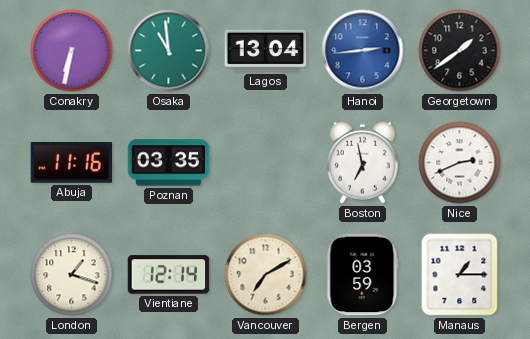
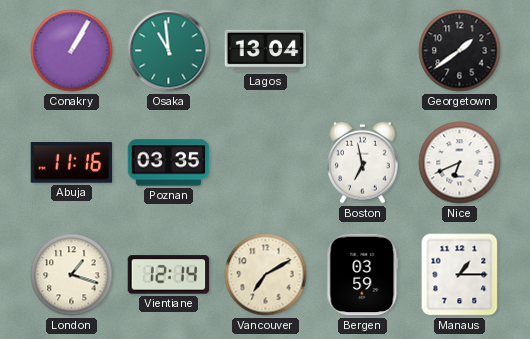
Conakry: 6:32 -> 1:05
Hanoi: 2:44 -> none
Nice: 2:41 -> 6:41
